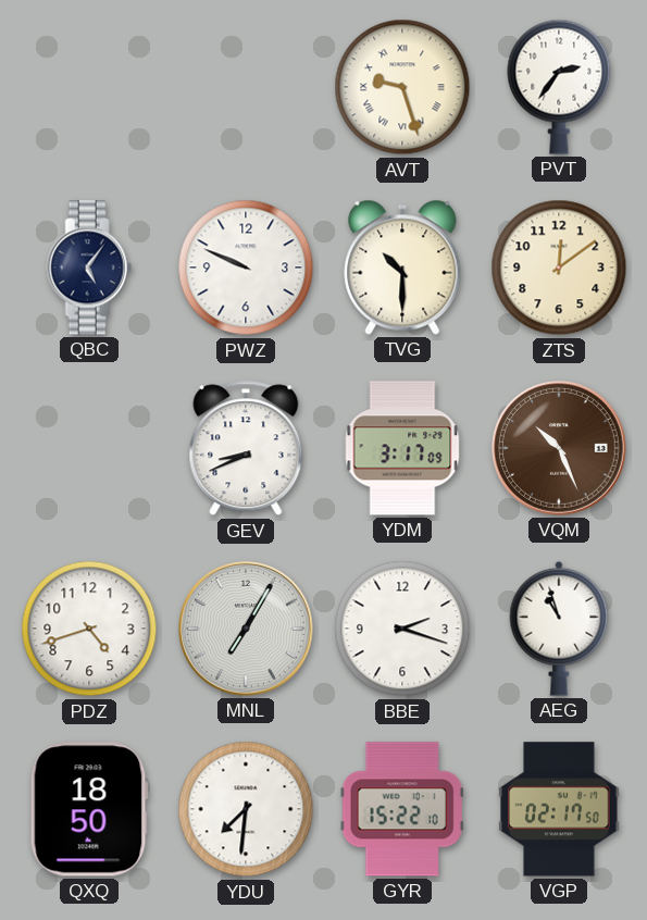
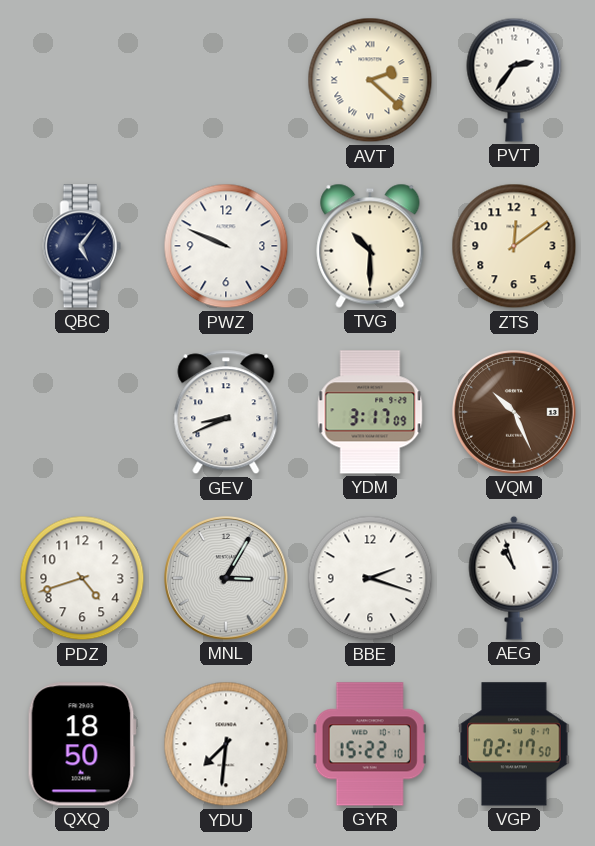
AVT: 9:27 -> 2:22
MNL: 7:05 -> 3:05
